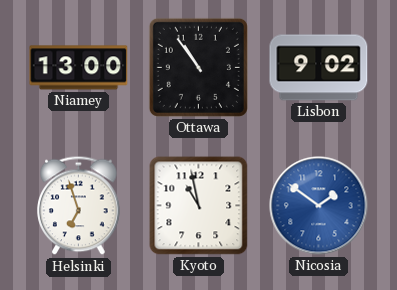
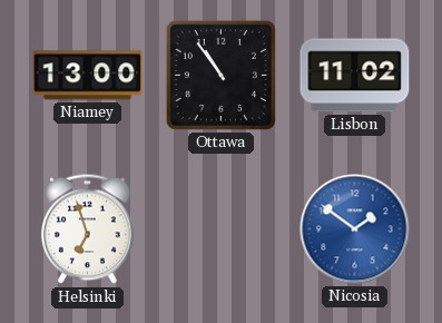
Lisbon: 9:02 -> 11:02
Kyoto: 10:58 -> none
